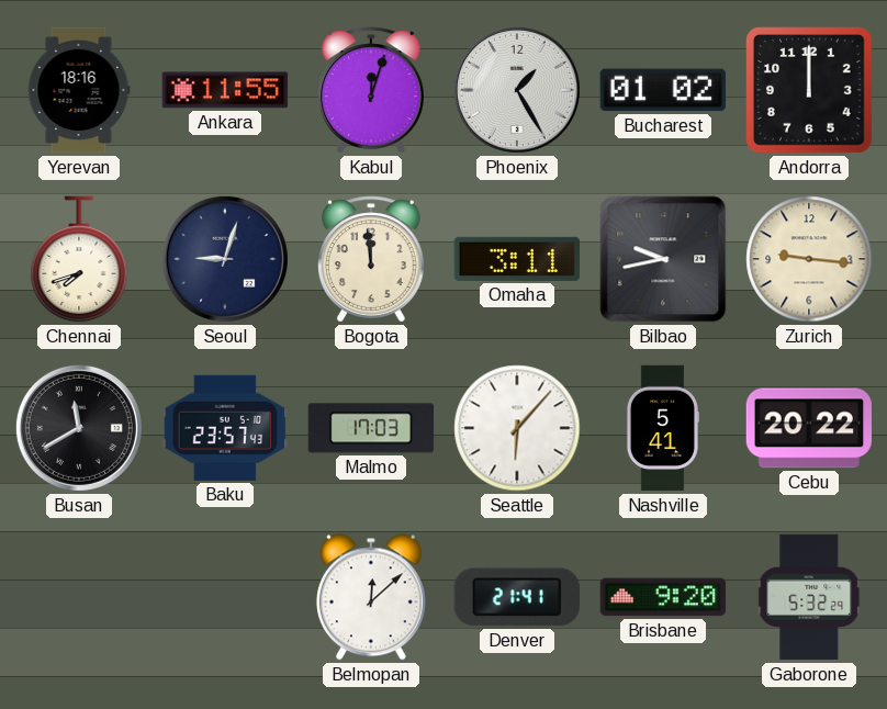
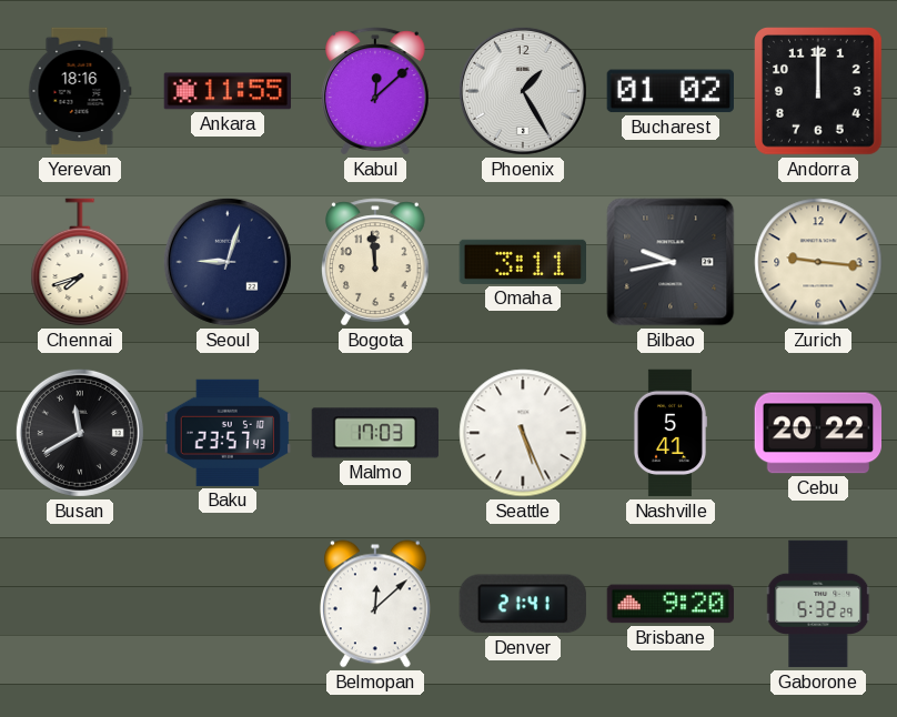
Kabul: 12:03 -> 12:08
Seattle: 6:07 -> 5:26
